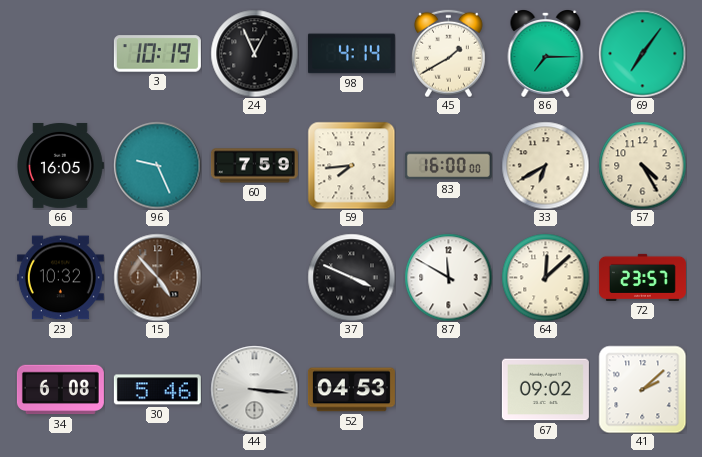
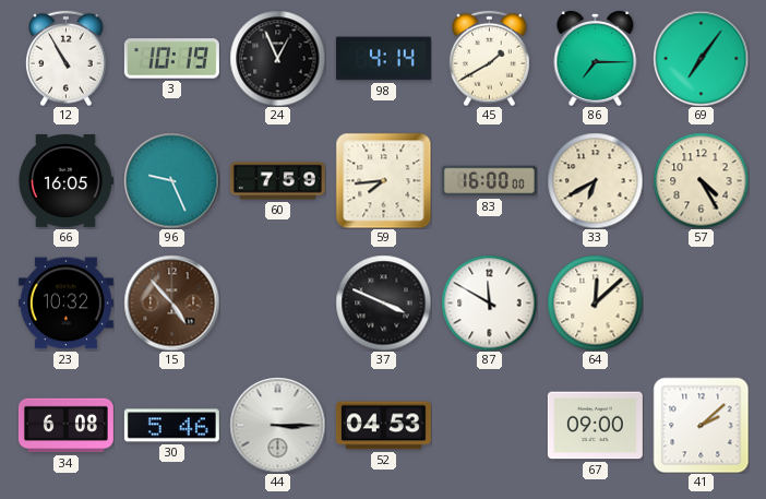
12: none -> 10:55
72: 23:57 -> none
44: 3:16 -> 3:15
67: 09:02 -> 09:00
